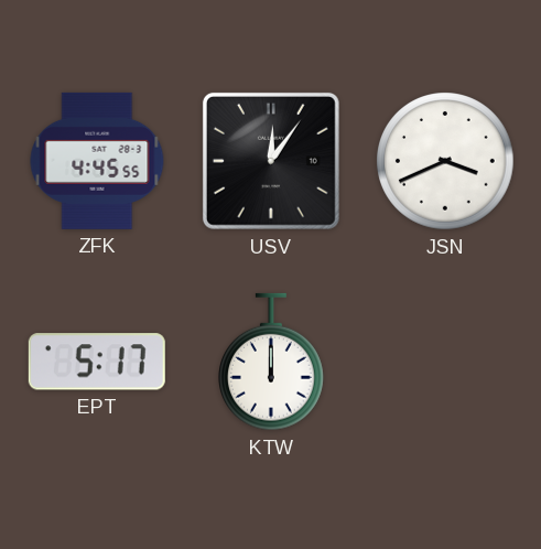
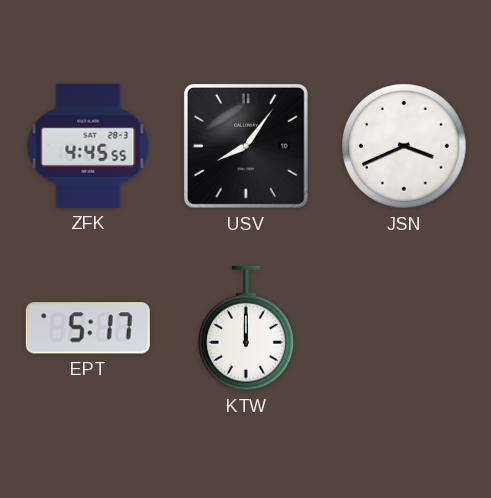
USV: 12:06 -> 8:06
